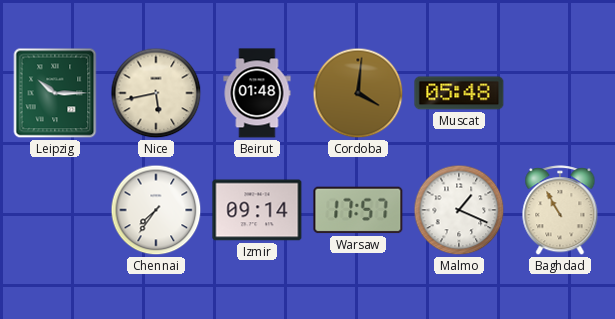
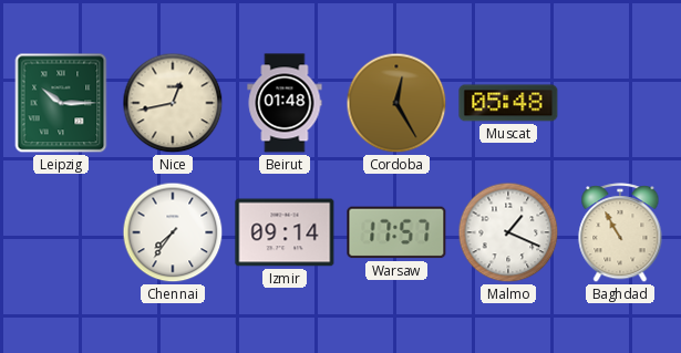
Nice: 5:43 -> 12:43
Cordoba: 4:01 -> 12:25
